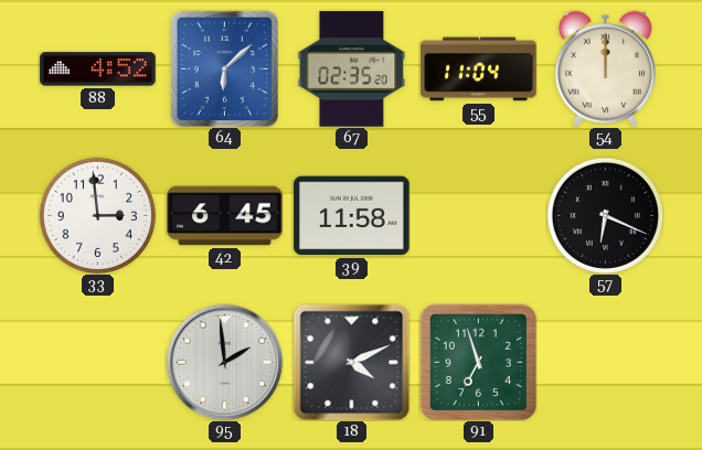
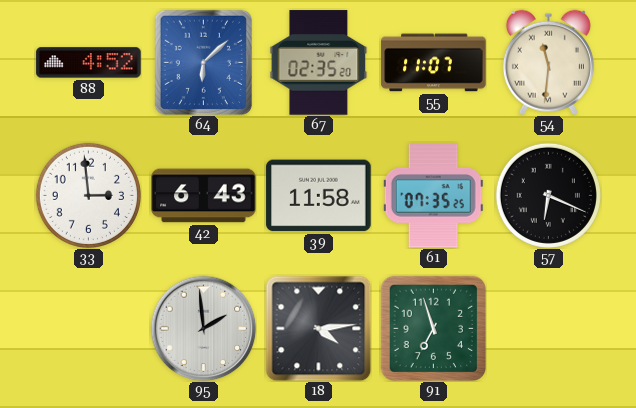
55: 11:04 -> 11:07
54: 12:00 -> 11:31
42: 6:45 -> 6:43
61: none -> 07:35
18: 4:11 -> 4:14
